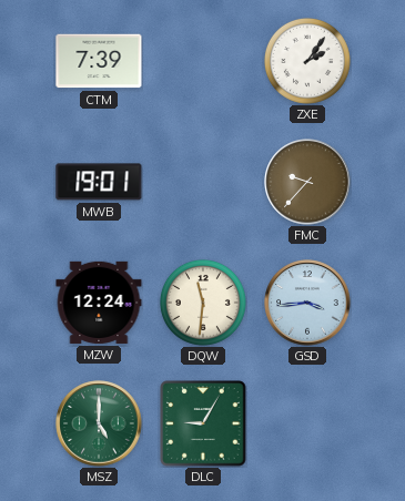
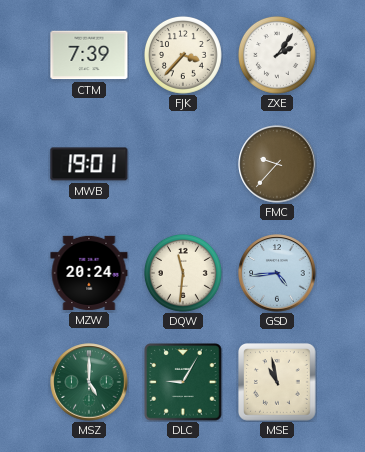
FJK: none -> 3:37
MZW: 12:24 -> 20:24
GSD: 3:44 -> 4:44
MSE: none -> 10:58
